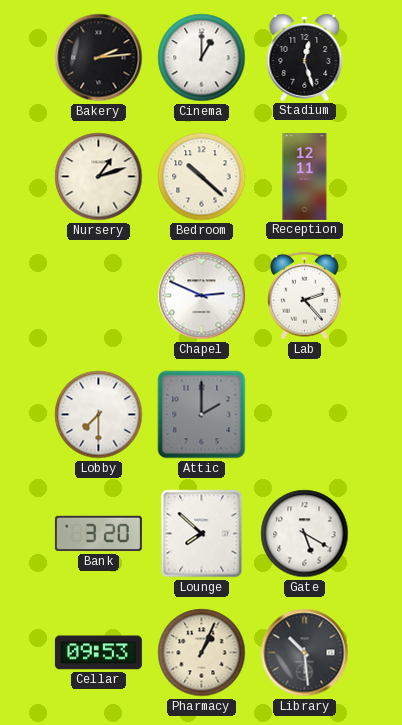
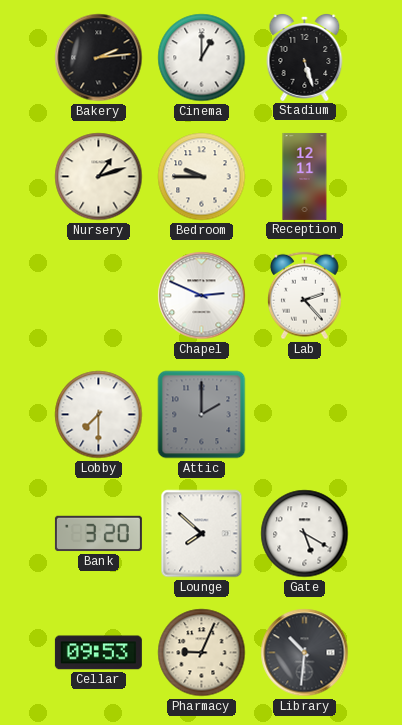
Stadium: 12:27 -> 5:27
Bedroom: 10:22 -> 9:45
Pharmacy: 1:04 -> 9:04
Library: 10:29 -> 10:31
